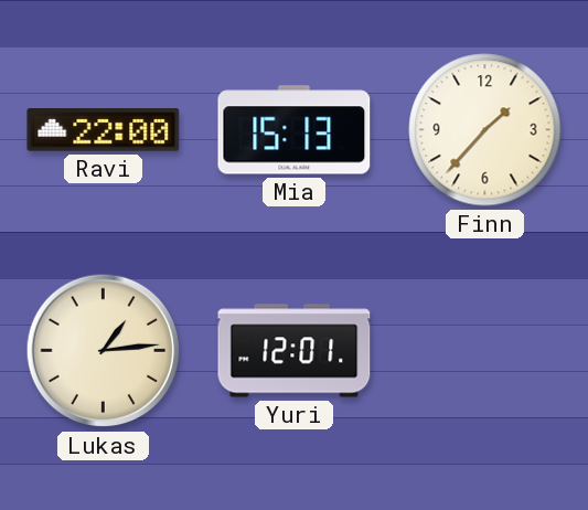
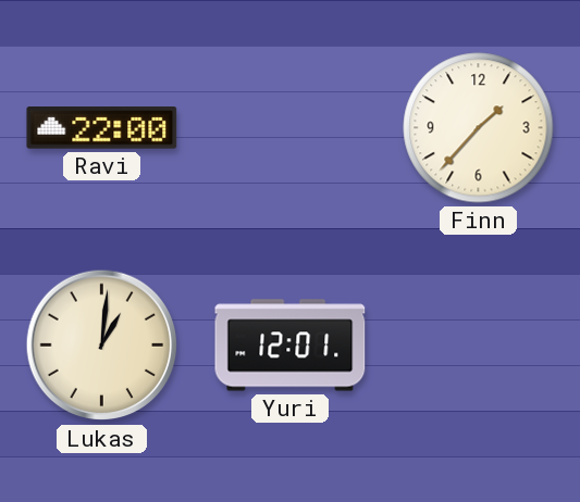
Mia: 15:13 -> none
Lukas: 1:14 -> 1:01
